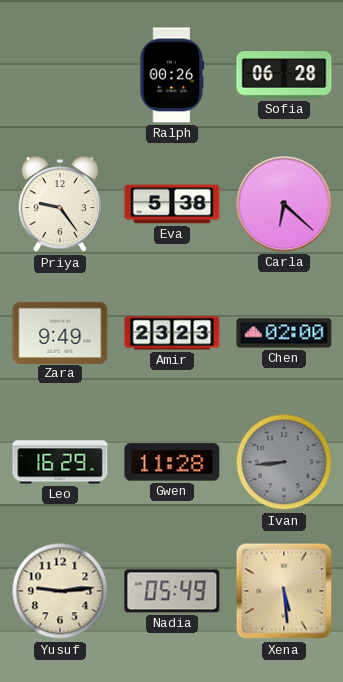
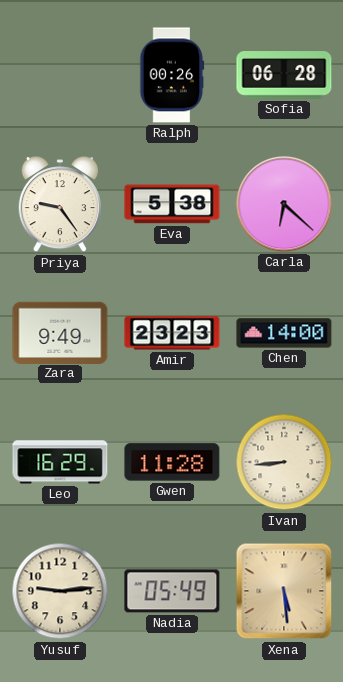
Chen: 02:00 -> 14:00
Ivan dial: grey -> cream
